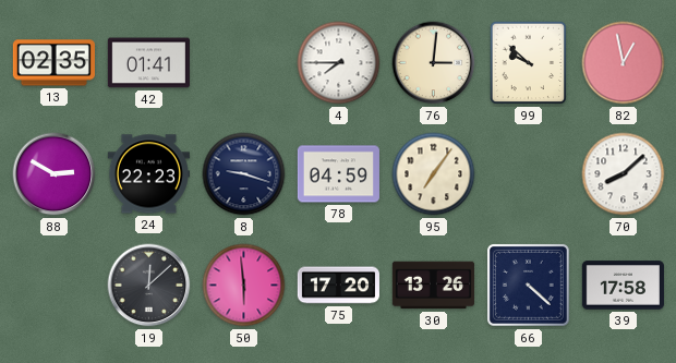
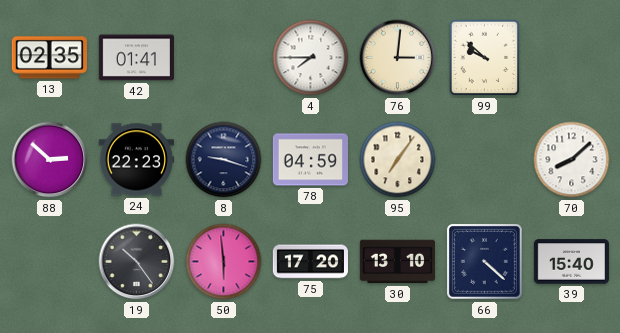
82: 12:58 -> none
88: 2:50 -> 2:52
19: 12:08 -> 10:24
30: 13:26 -> 13:10
39: 17:58 -> 15:40
